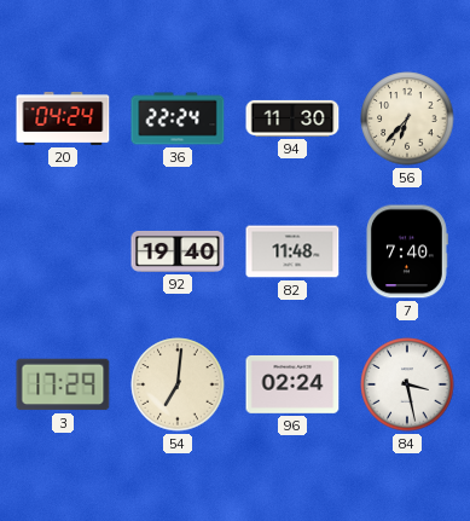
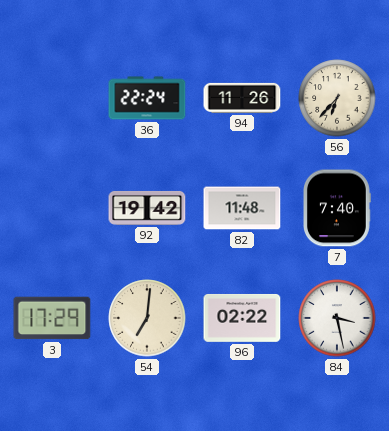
20: 04:24 -> none
94: 11:30 -> 11:26
92: 19:40 -> 19:42
96: 02:24 -> 02:22
